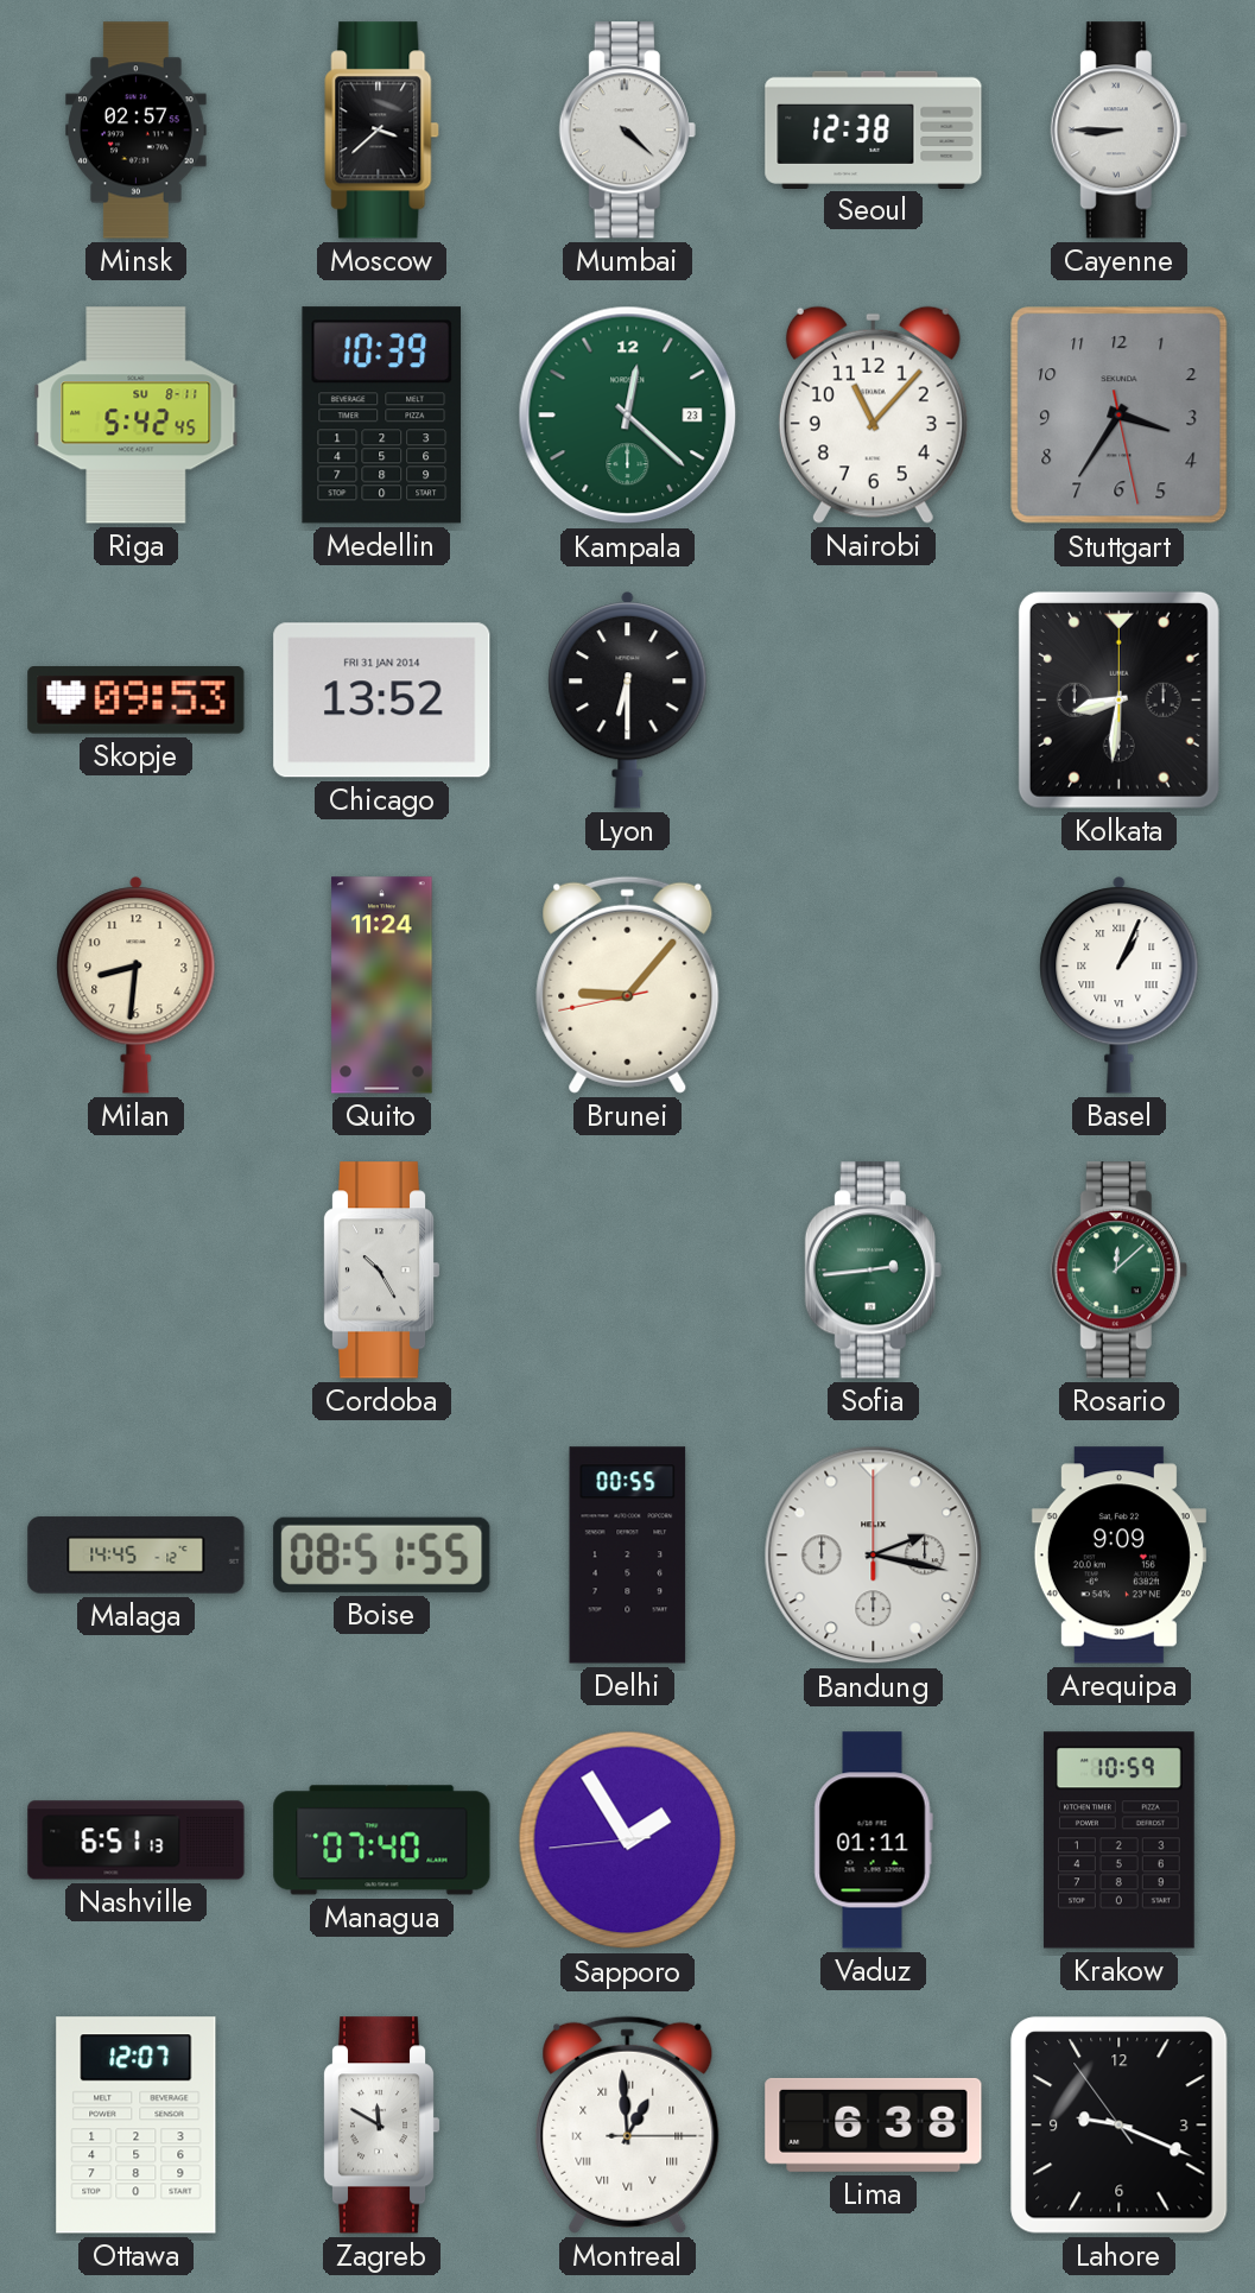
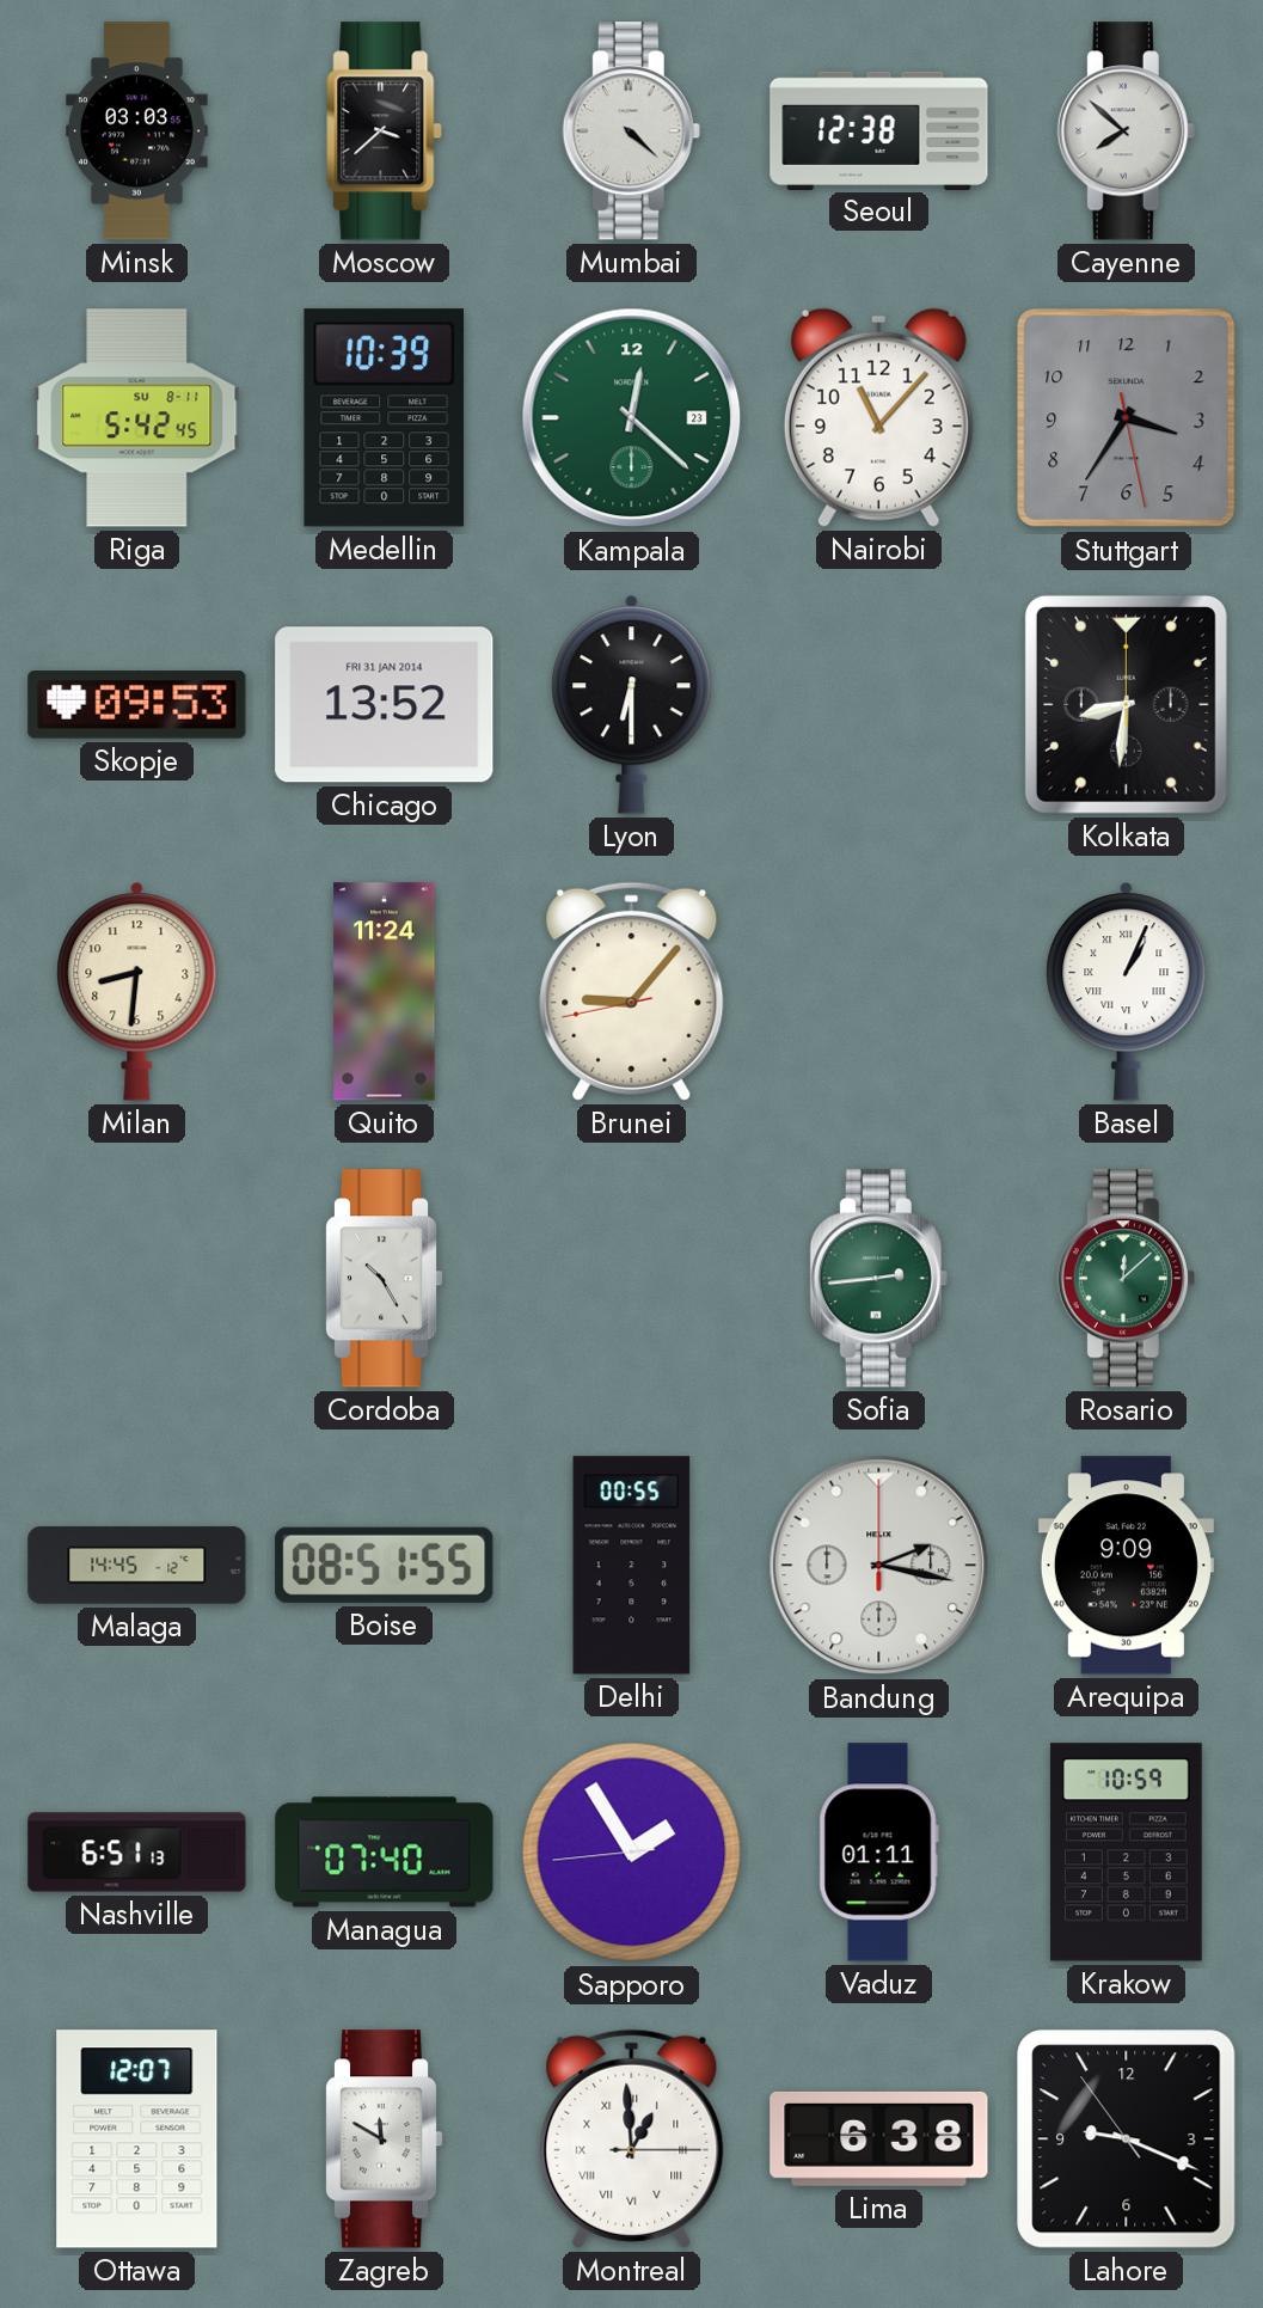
Minsk: 02:57 -> 03:03
Cayenne: 8:45 -> 7:52
